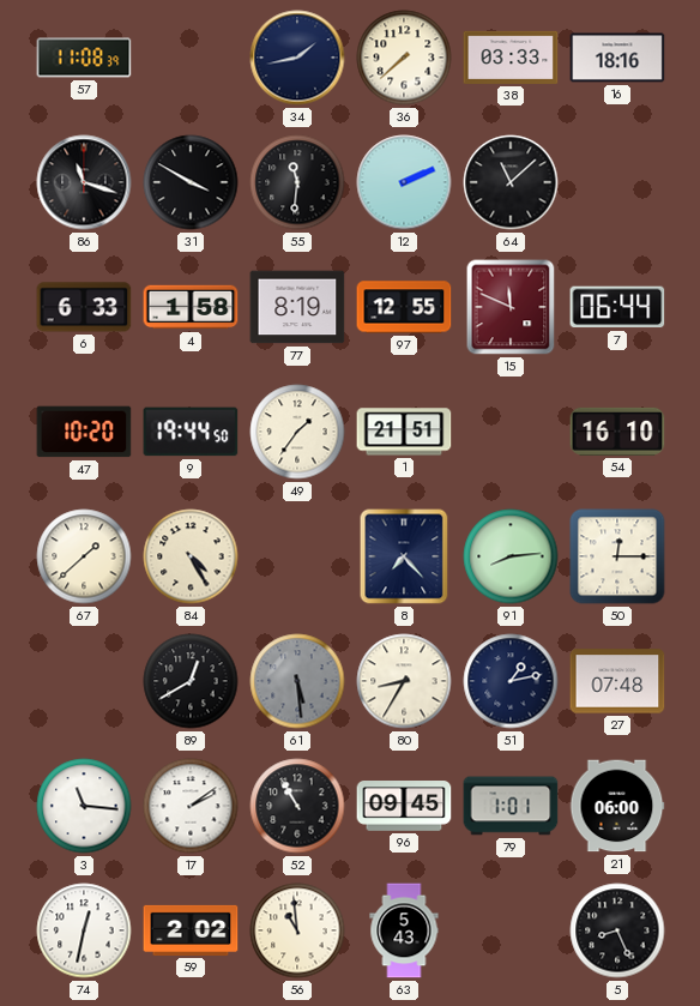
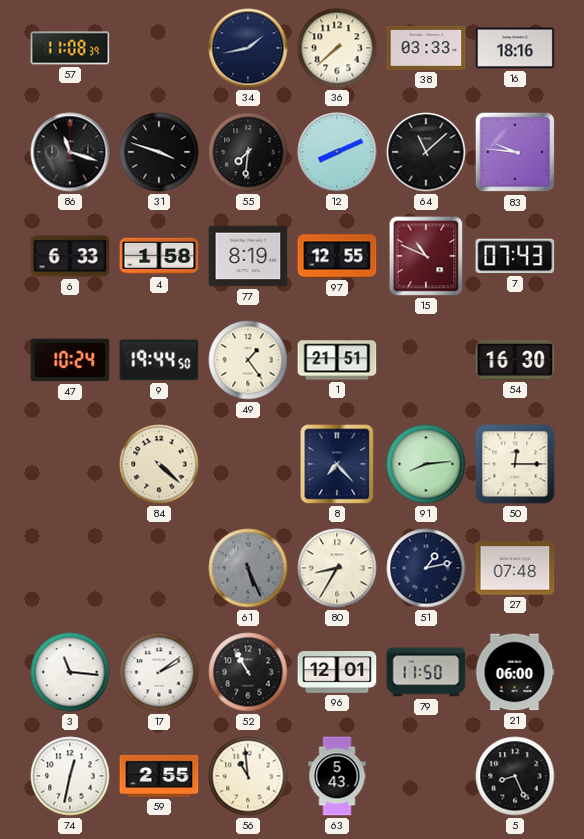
31: 3:50 -> 3:48
55: 11:31 -> 7:31
12: 2:11 -> 8:11
83: none -> 9:46
15: 11:49 -> 10:49
7: 06:44 -> 07:43
47: 10:20 -> 10:24
49: 1:36 -> 1:24
54: 16:10 -> 16:30
67: 1:38 -> none
84: 4:25 -> 4:22
89: 12:40 -> none
61: 5:29 -> 5:26
96: 09:45 -> 12:01
79: 1:01 -> 11:50
59: 2:02 -> 2:55
